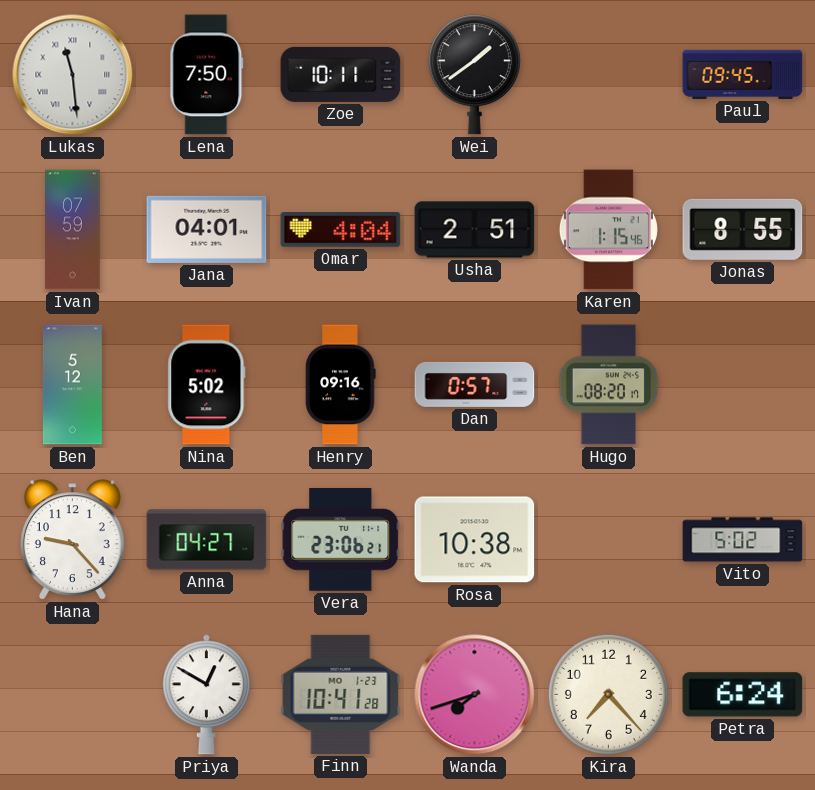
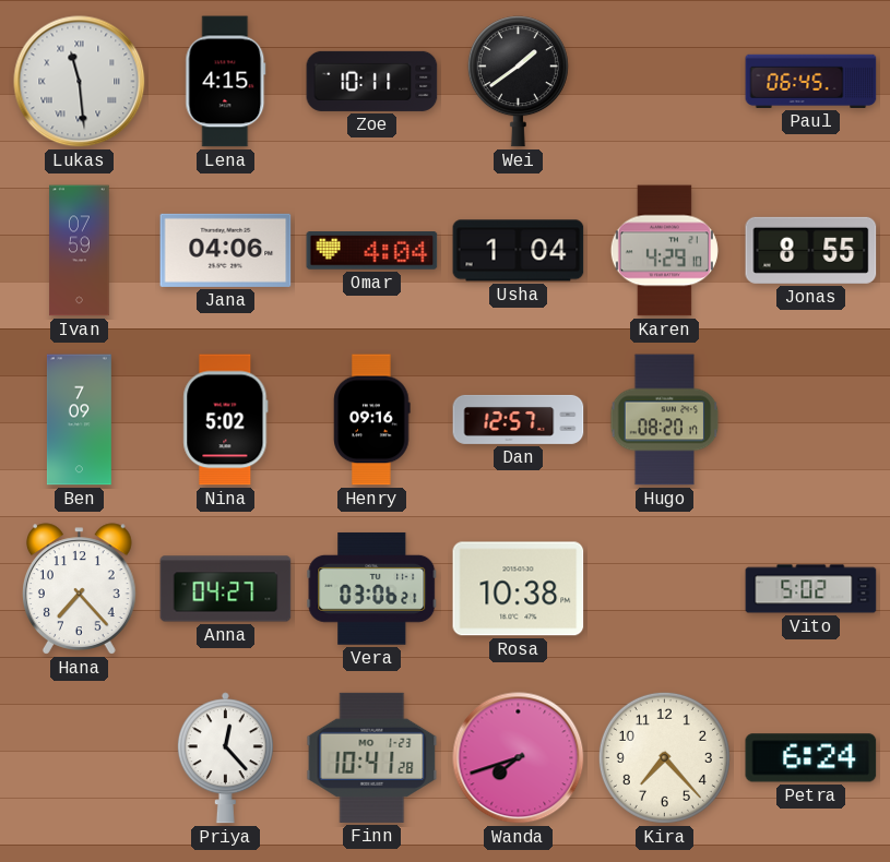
Lena: 7:50 -> 4:15
Paul: 09:45 -> 06:45
Jana: 04:01 -> 04:06
Usha: 2:51 -> 1:04
Karen: 1:15 -> 4:29
Ben: 5:12 -> 7:09
Dan: 0:57 -> 12:57
Hana: 9:23 -> 7:23
Vera: 23:06 -> 03:06
Priya: 12:50 -> 12:23
